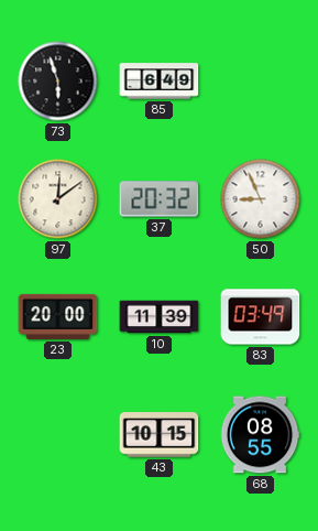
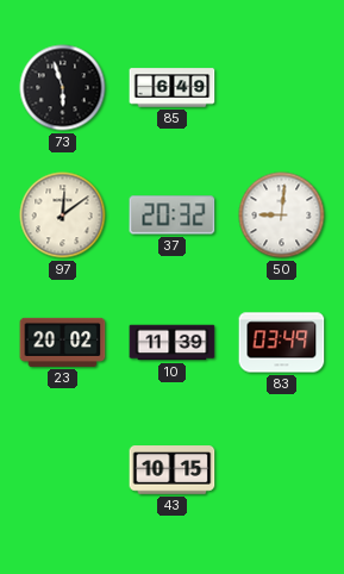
50: 8:56 -> 9:01
23: 20:00 -> 20:02
68: 08:55 -> none
